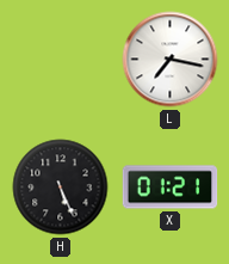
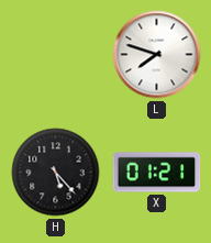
L: 7:17 -> 7:48
H: 5:26 -> 5:23
